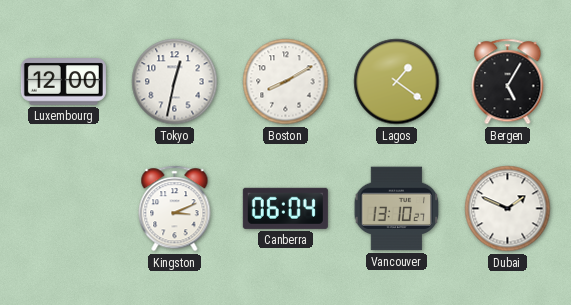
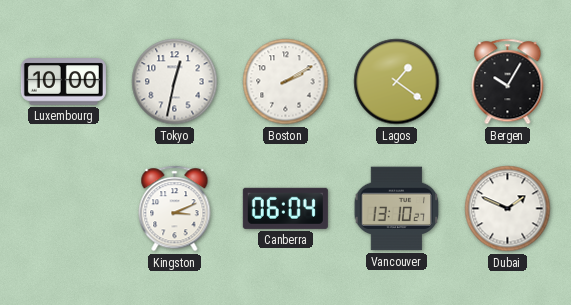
Luxembourg: 12:00 -> 10:00
Boston: 8:10 -> 2:10
Bergen: 5:05 -> 10:05
